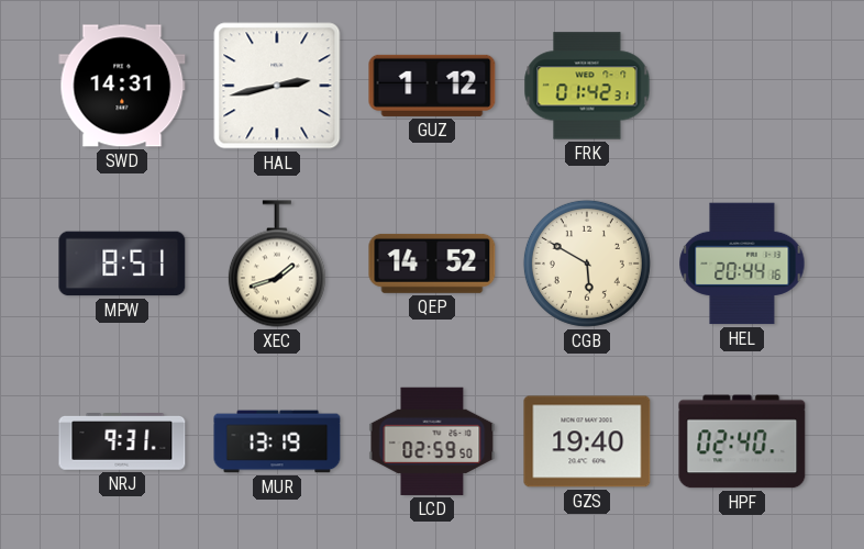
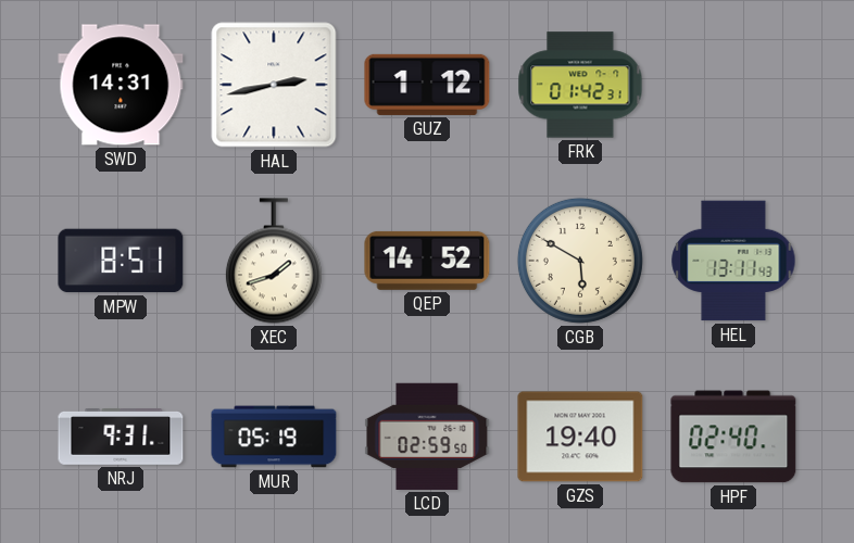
HEL: 20:44 -> 13:11
MUR: 13:19 -> 05:19
